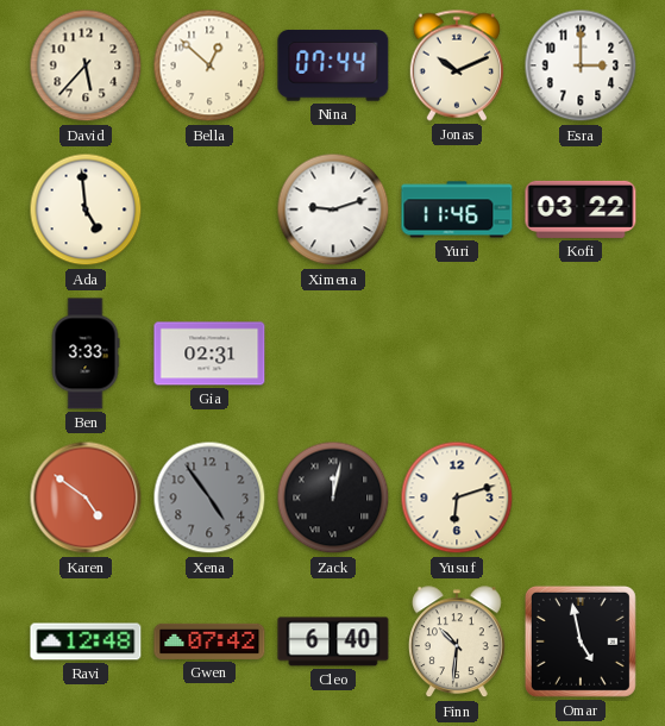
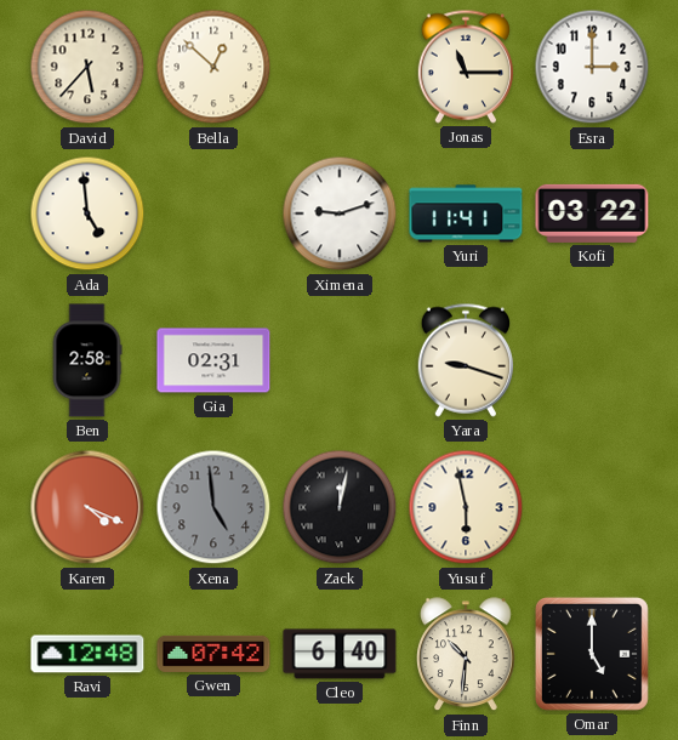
Nina: 07:44 -> none
Jonas: 10:11 -> 11:15
Yuri: 11:46 -> 11:41
Ben: 3:33 -> 2:58
Yara: none -> 9:18
Karen: 4:51 -> 4:19
Xena: 4:54 -> 4:59
Yusuf: 6:12 -> 5:58
Omar: 4:58 -> 5:00
